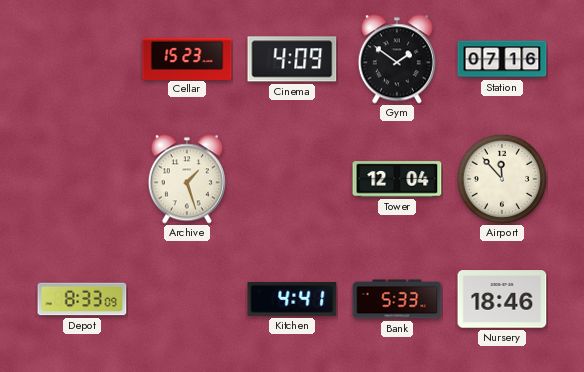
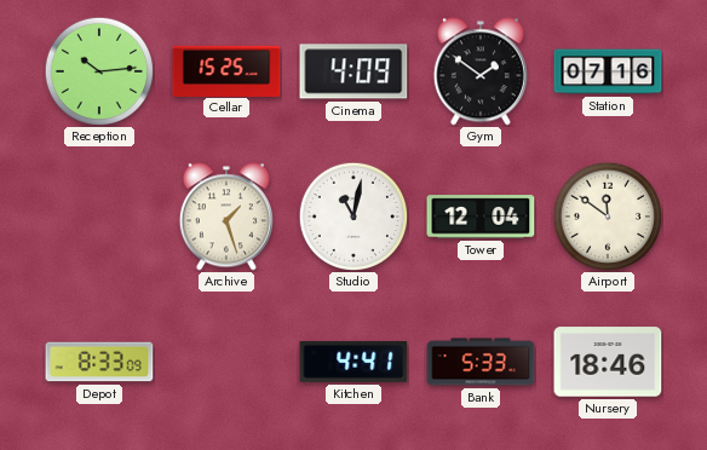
Reception: none -> 10:14
Cellar: 15:23 -> 15:25
Studio: none -> 11:02
Airport: 11:53 -> 11:51
